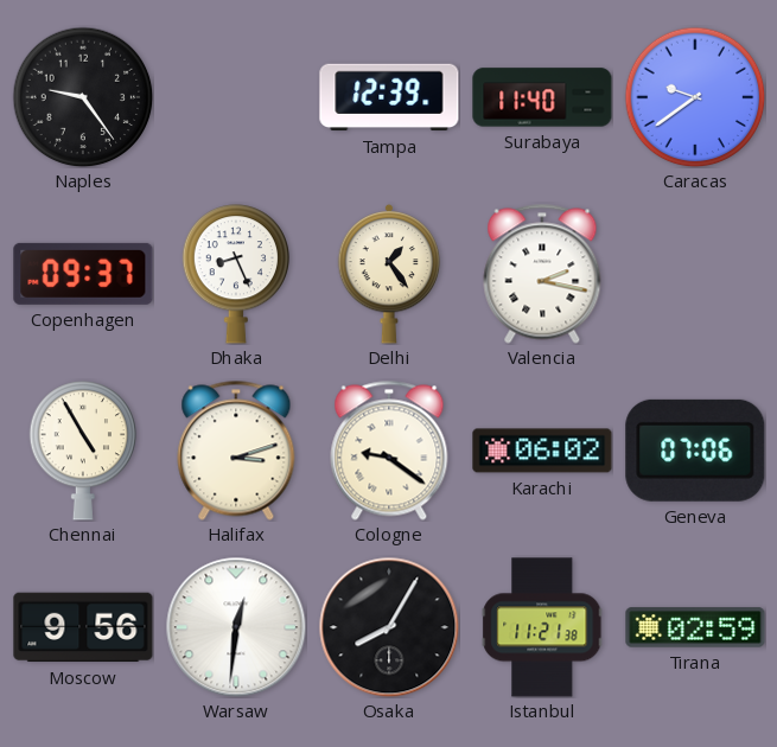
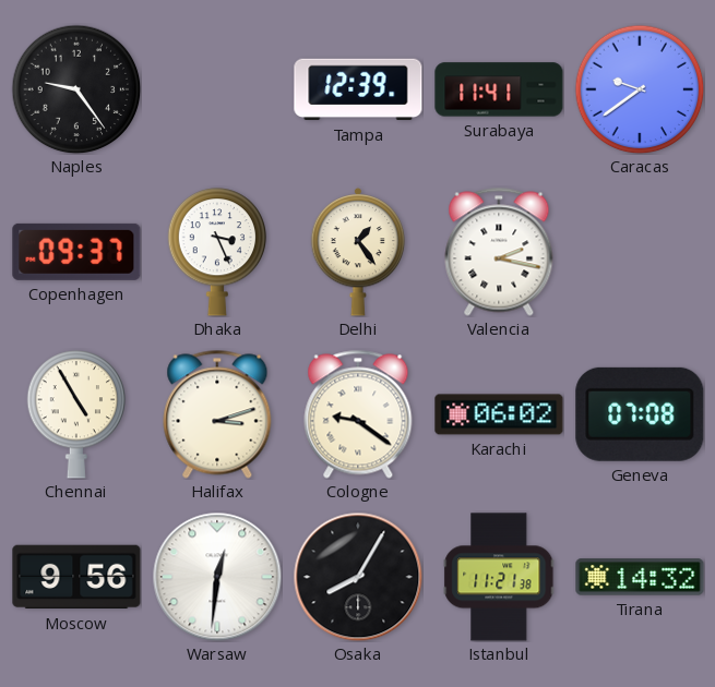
Surabaya: 11:40 -> 11:41
Dhaka: 8:26 -> 3:26
Geneva: 07:06 -> 07:08
Tirana: 02:59 -> 14:32
